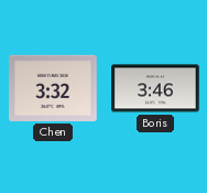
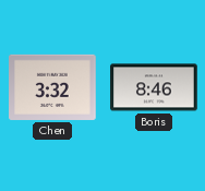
Boris: 3:46 -> 8:46
